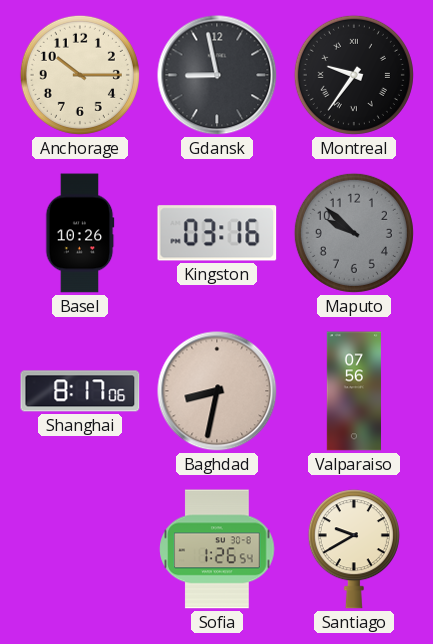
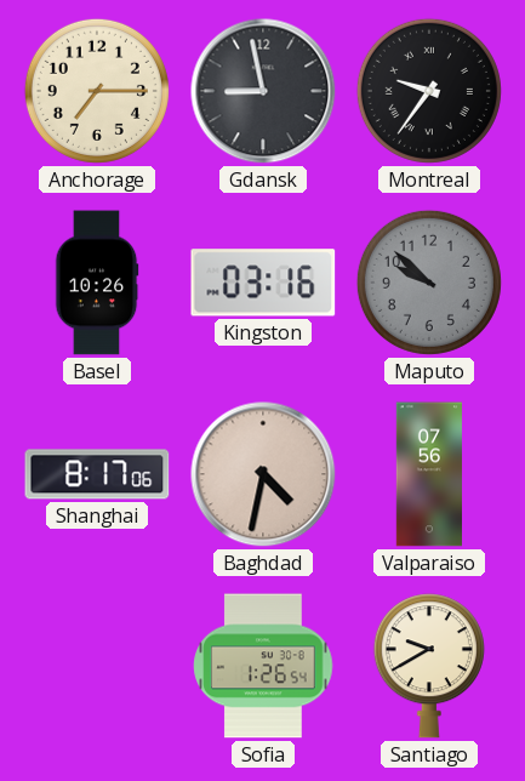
Anchorage: 10:15 -> 7:15
Baghdad: 8:32 -> 4:32
